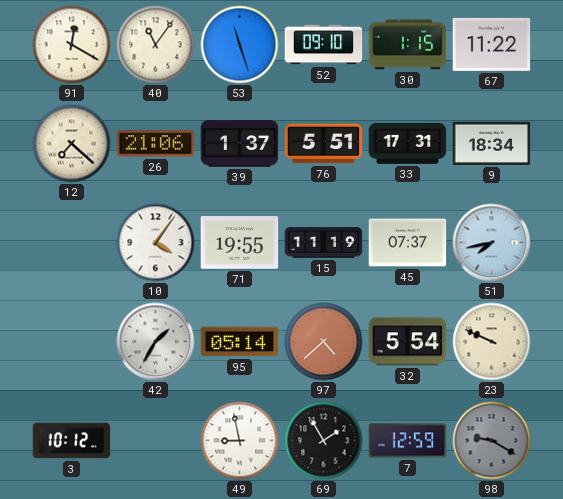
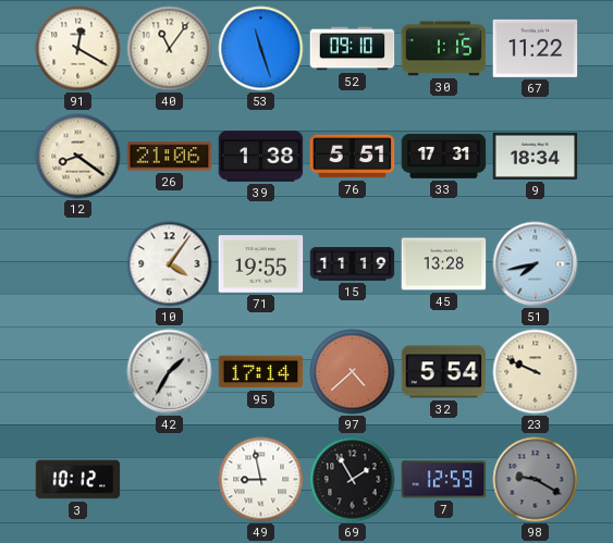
12: 7:22 -> 8:21
39: 1:37 -> 1:38
45: 07:37 -> 13:28
95: 05:14 -> 17:14
